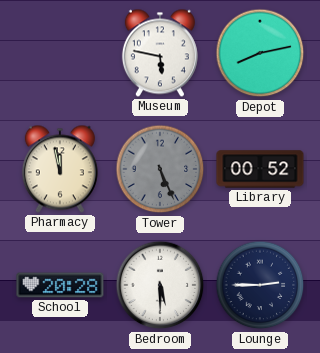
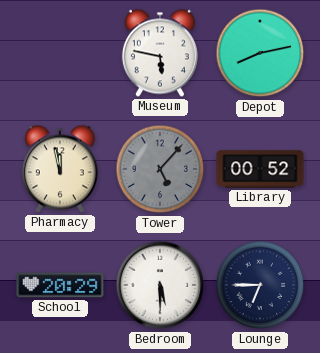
Tower: 5:26 -> 5:07
School: 20:28 -> 20:29
Lounge: 2:45 -> 6:45
